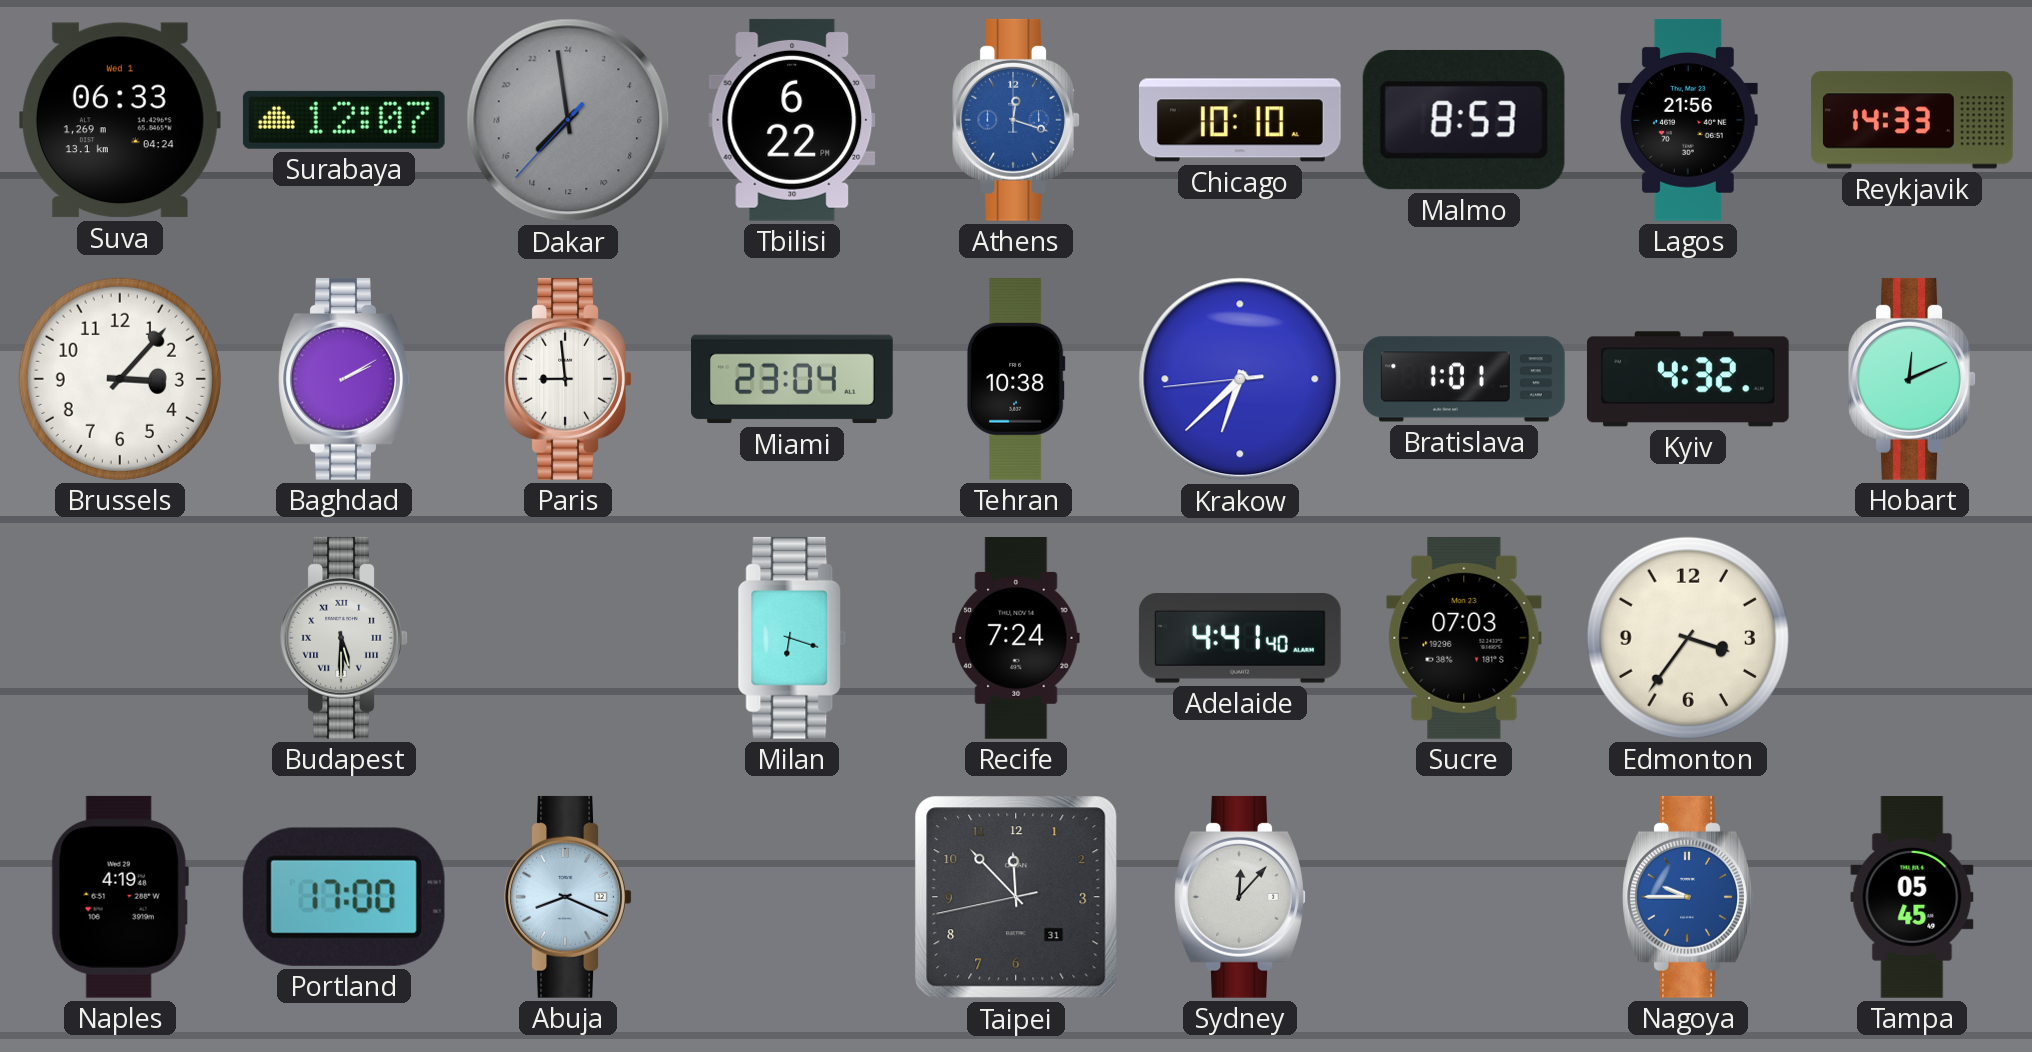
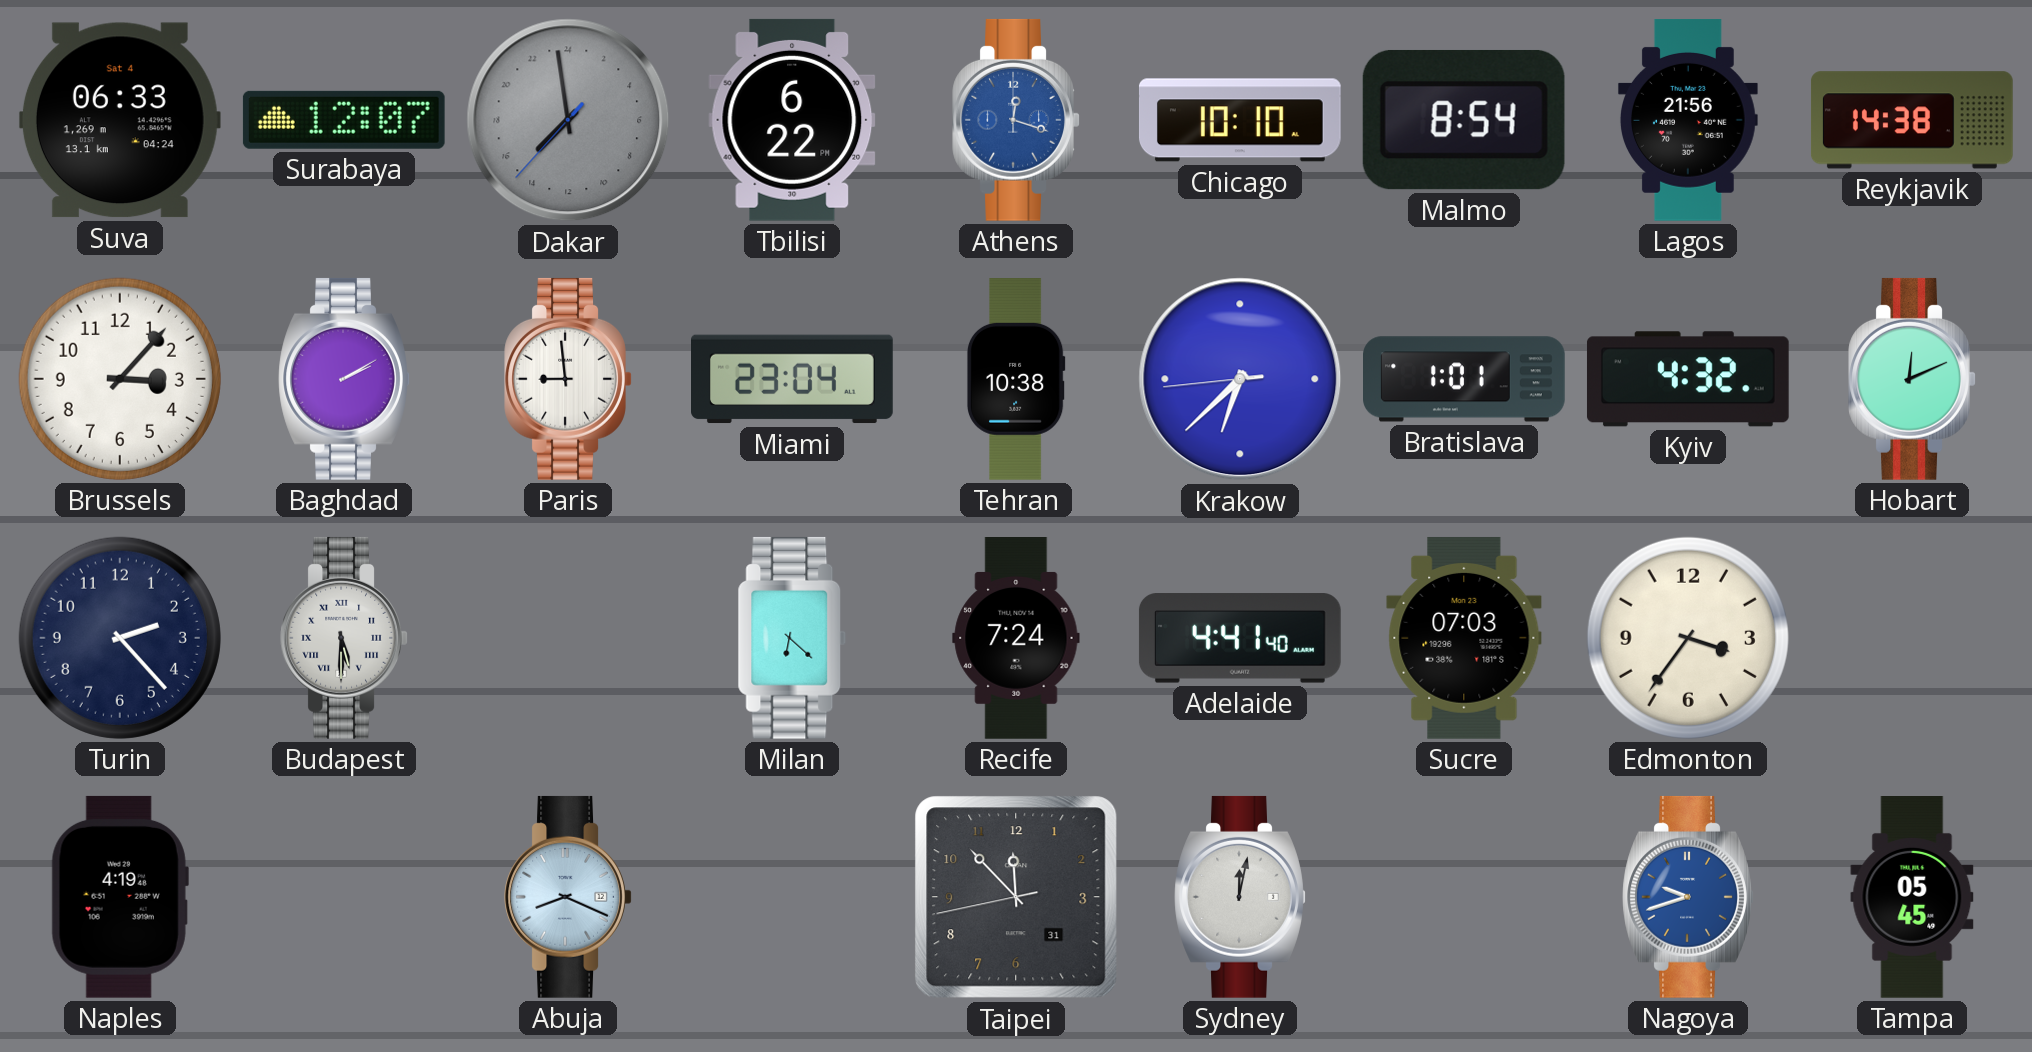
Suva date: Wed 1 -> Sat 4
Malmo: 8:53 -> 8:54
Reykjavik: 14:33 -> 14:38
Turin: none -> 2:23
Milan: 6:18 -> 6:22
Portland: 17:00 -> none
Sydney: 12:07 -> 12:02
Nagoya: 9:45 -> 9:42
